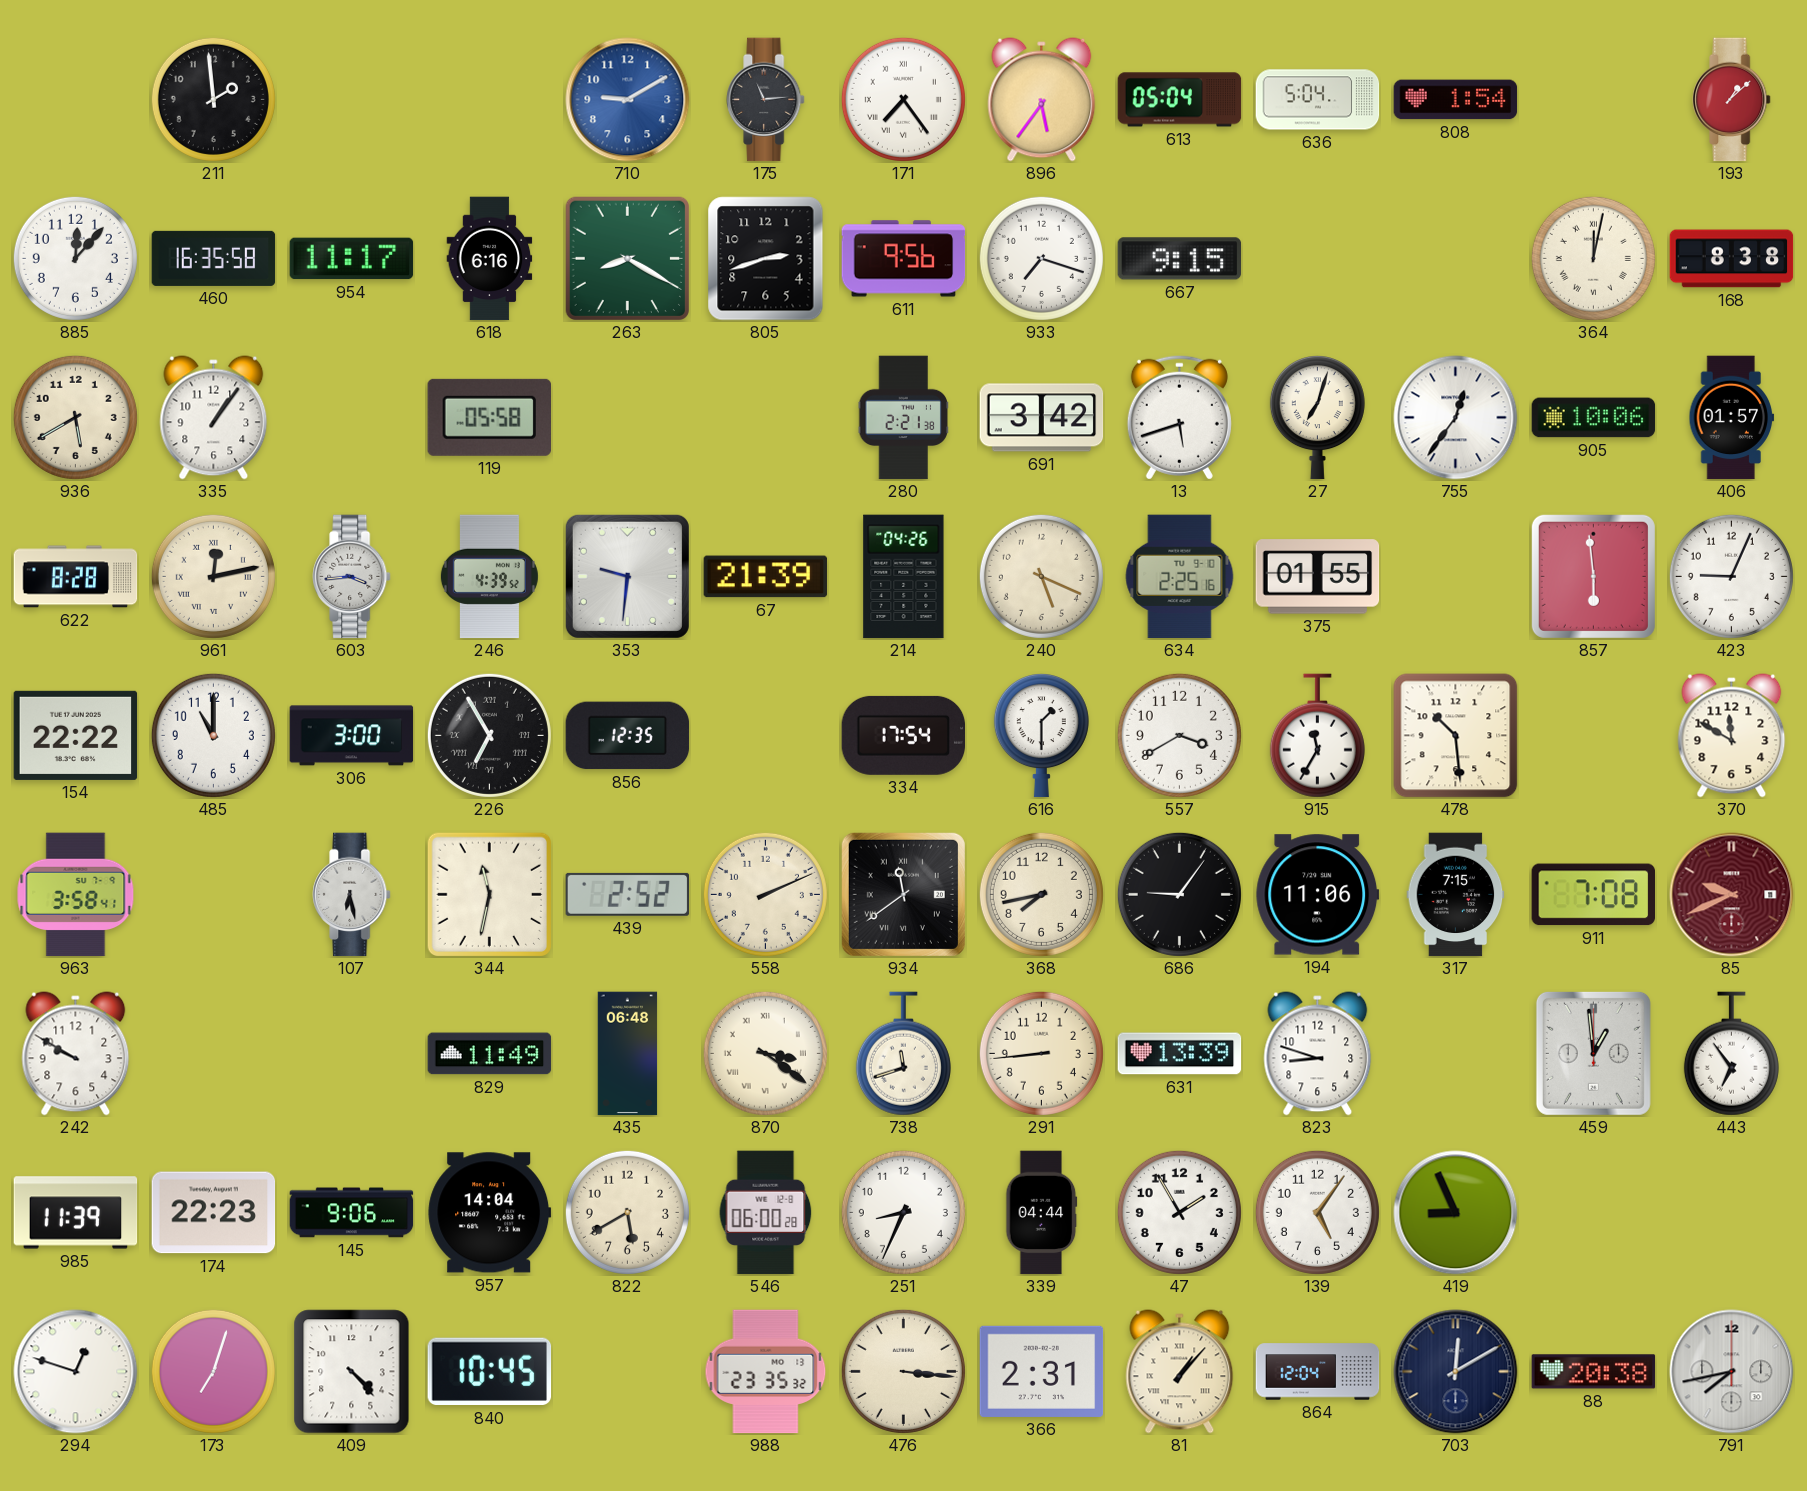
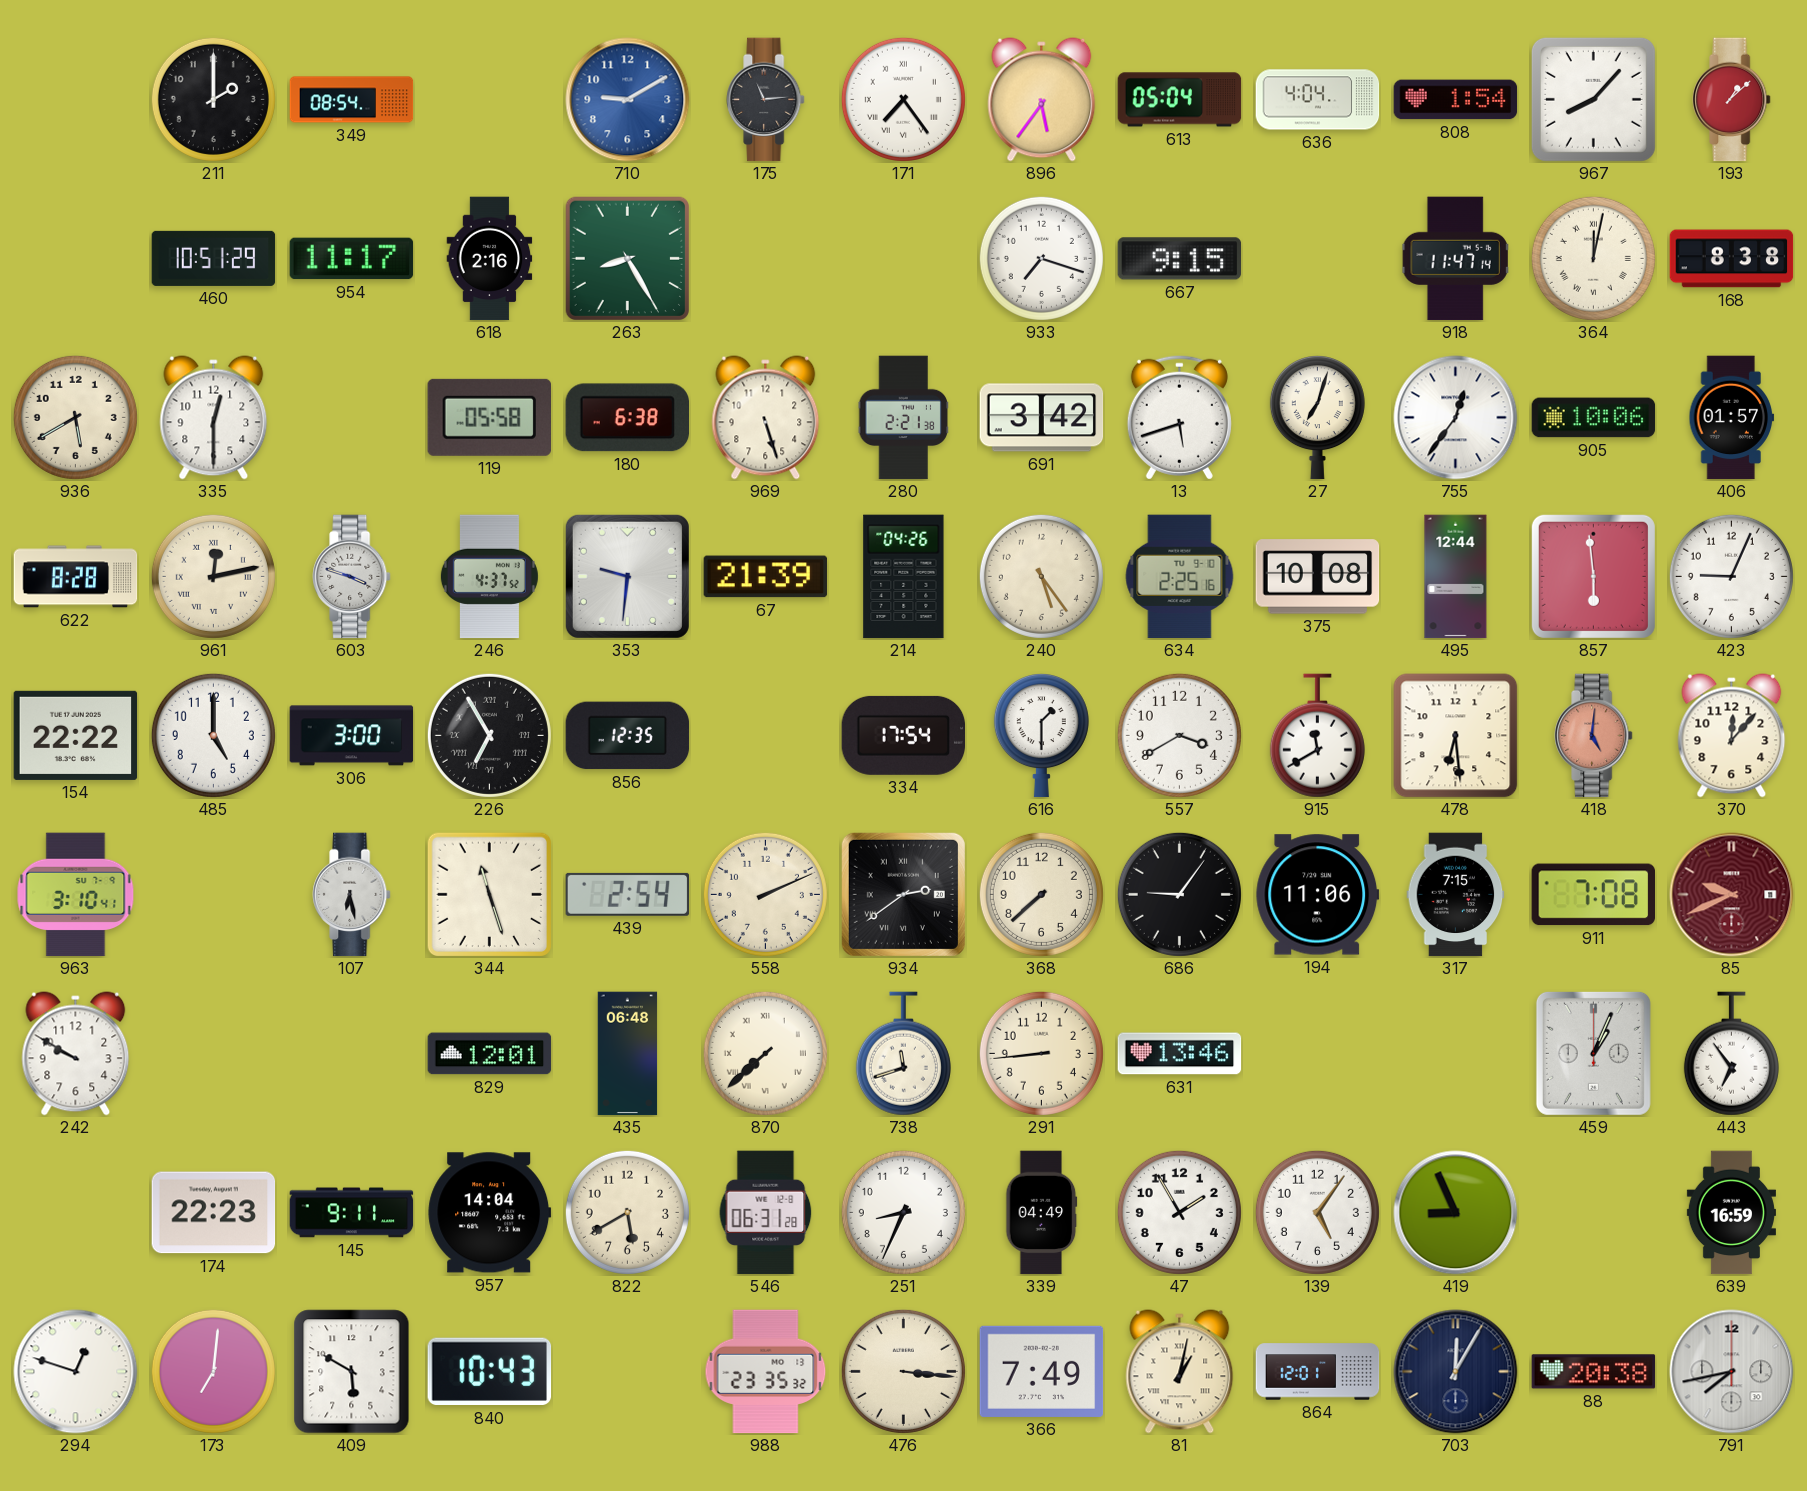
211: 1:59 -> 2:00
349: none -> 08:54
636: 5:04 -> 4:04
967: none -> 8:07
885: 12:07 -> none
460: 16:35 -> 10:51
618: 6:16 -> 2:16
263: 8:20 -> 8:25
805: 2:42 -> none
611: 9:56 -> none
918: none -> 11:47
335: 1:06 -> 12:30
180: none -> 6:38
969: none -> 5:27
603: 3:44 -> 3:48
246: 4:39 -> 4:37
240: 5:19 -> 5:24
375: 01:55 -> 10:08
495: none -> 12:44
485: 11:00 -> 5:00
915: 11:35 -> 11:40
478: 10:29 -> 6:29
418: none -> 5:01
370: 11:50 -> 12:07
963: 3:58 -> 3:10
344: 11:32 -> 11:27
439: 2:52 -> 2:54
934: 11:39 -> 2:39
368: 7:43 -> 7:38
829: 11:49 -> 12:01
870: 3:21 -> 7:38
631: 13:39 -> 13:46
823: 8:48 -> none
459: 12:59 -> 1:04
985: 11:39 -> none
145: 9:06 -> 9:11
546: 06:00 -> 06:31
339: 04:44 -> 04:49
639: none -> 16:59
173: 7:03 -> 7:01
409: 4:23 -> 5:50
840: 10:45 -> 10:43
366: 2:31 -> 7:49
81: 1:07 -> 1:02
864: 12:04 -> 12:01
703: 12:10 -> 12:05
